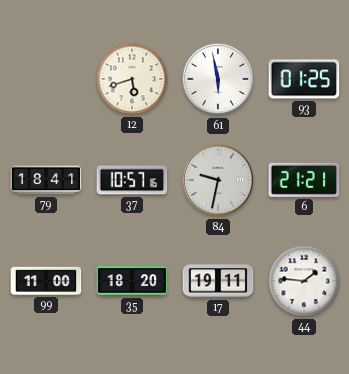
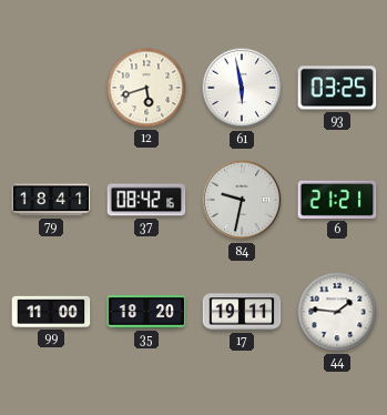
93: 01:25 -> 03:25
37: 10:57 -> 08:42
